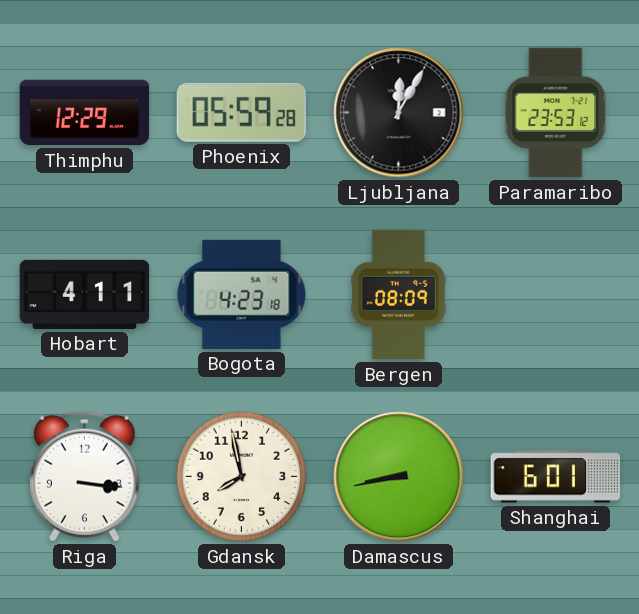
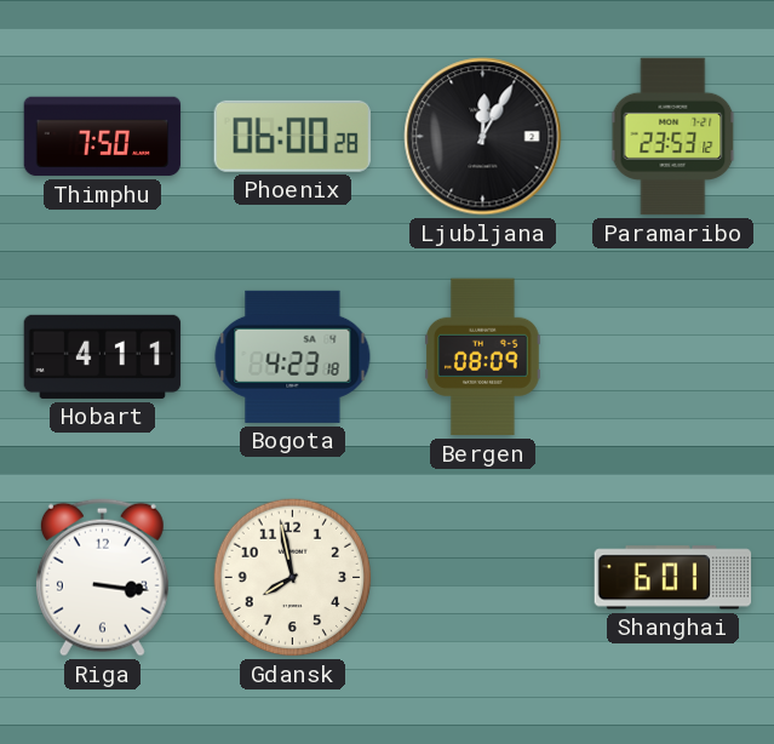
Thimphu: 12:29 -> 7:50
Phoenix: 05:59 -> 06:00
Damascus: 8:43 -> none
